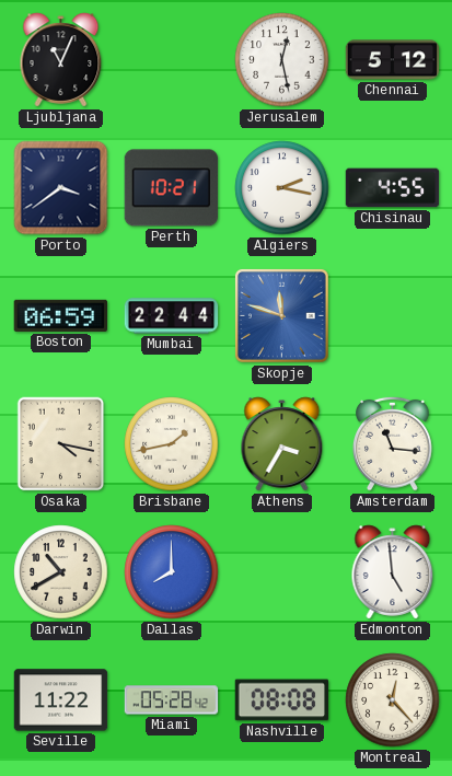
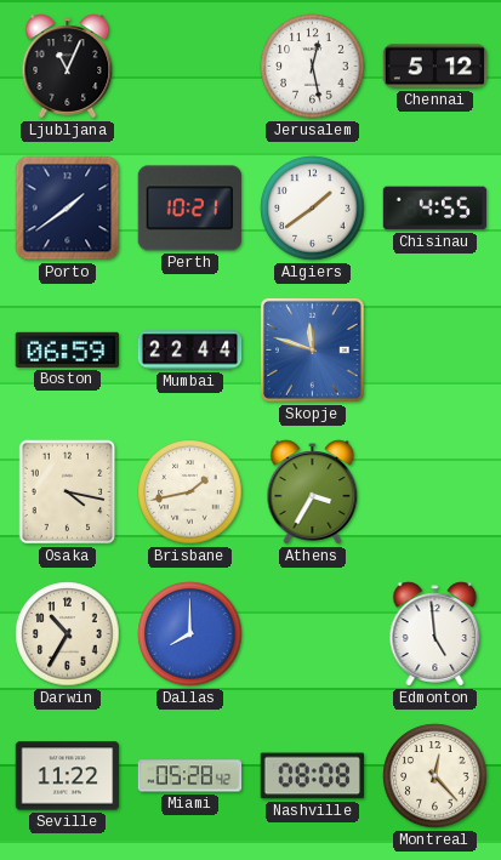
Porto: 3:39 -> 1:39
Algiers: 2:17 -> 1:39
Amsterdam: 11:16 -> none
Darwin: 10:40 -> 10:35
